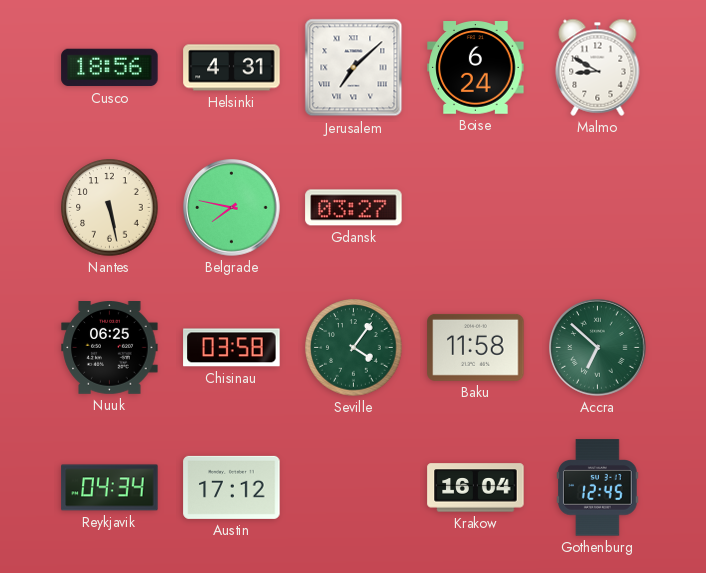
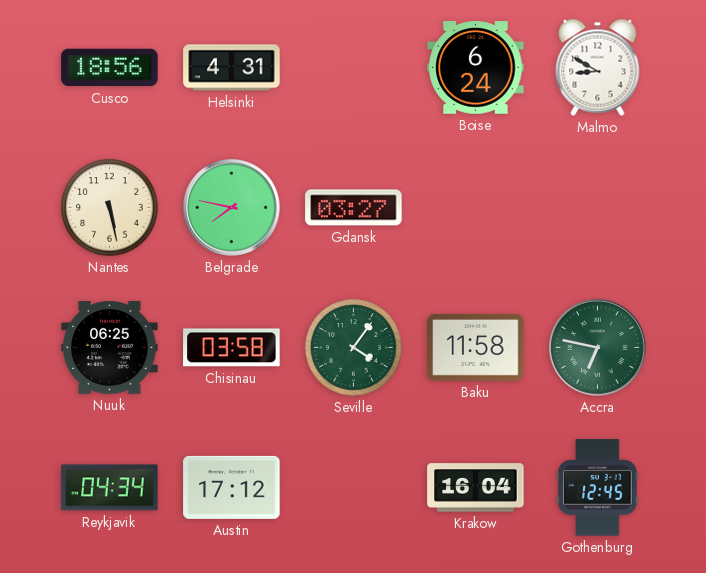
Jerusalem: 7:08 -> none
Accra: 6:52 -> 6:47
